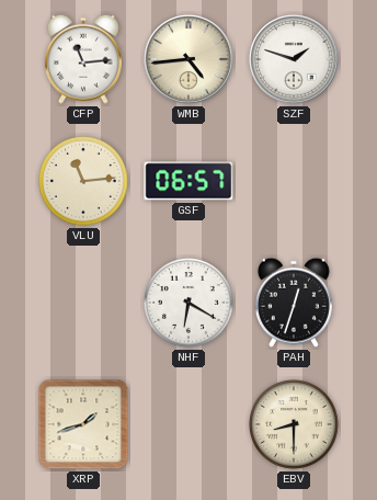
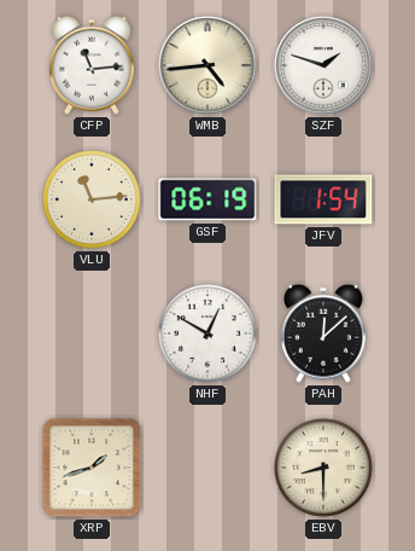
GSF: 06:57 -> 06:19
JFV: none -> 1:54
NHF: 6:20 -> 12:50
PAH: 12:33 -> 12:08
